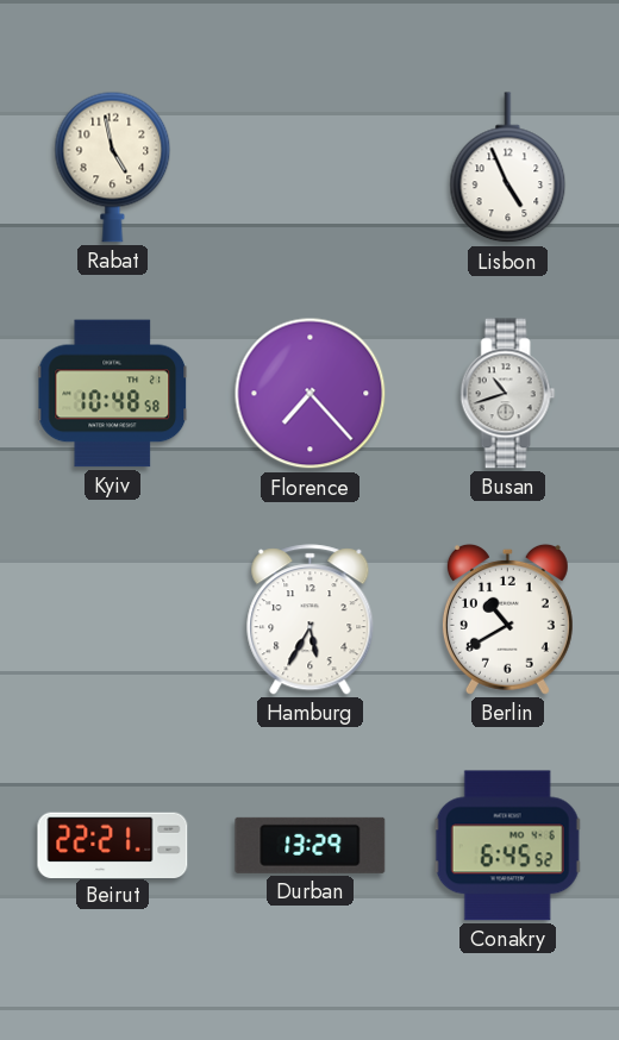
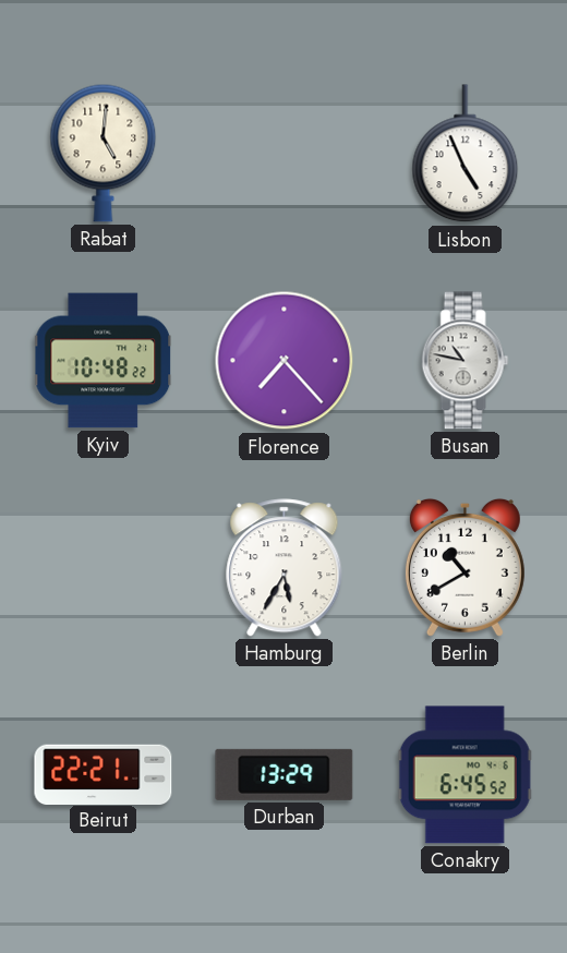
Rabat: 4:58 -> 5:01
Kyiv: 10:48:58 -> 10:48:22
Busan: 10:42 -> 10:47
